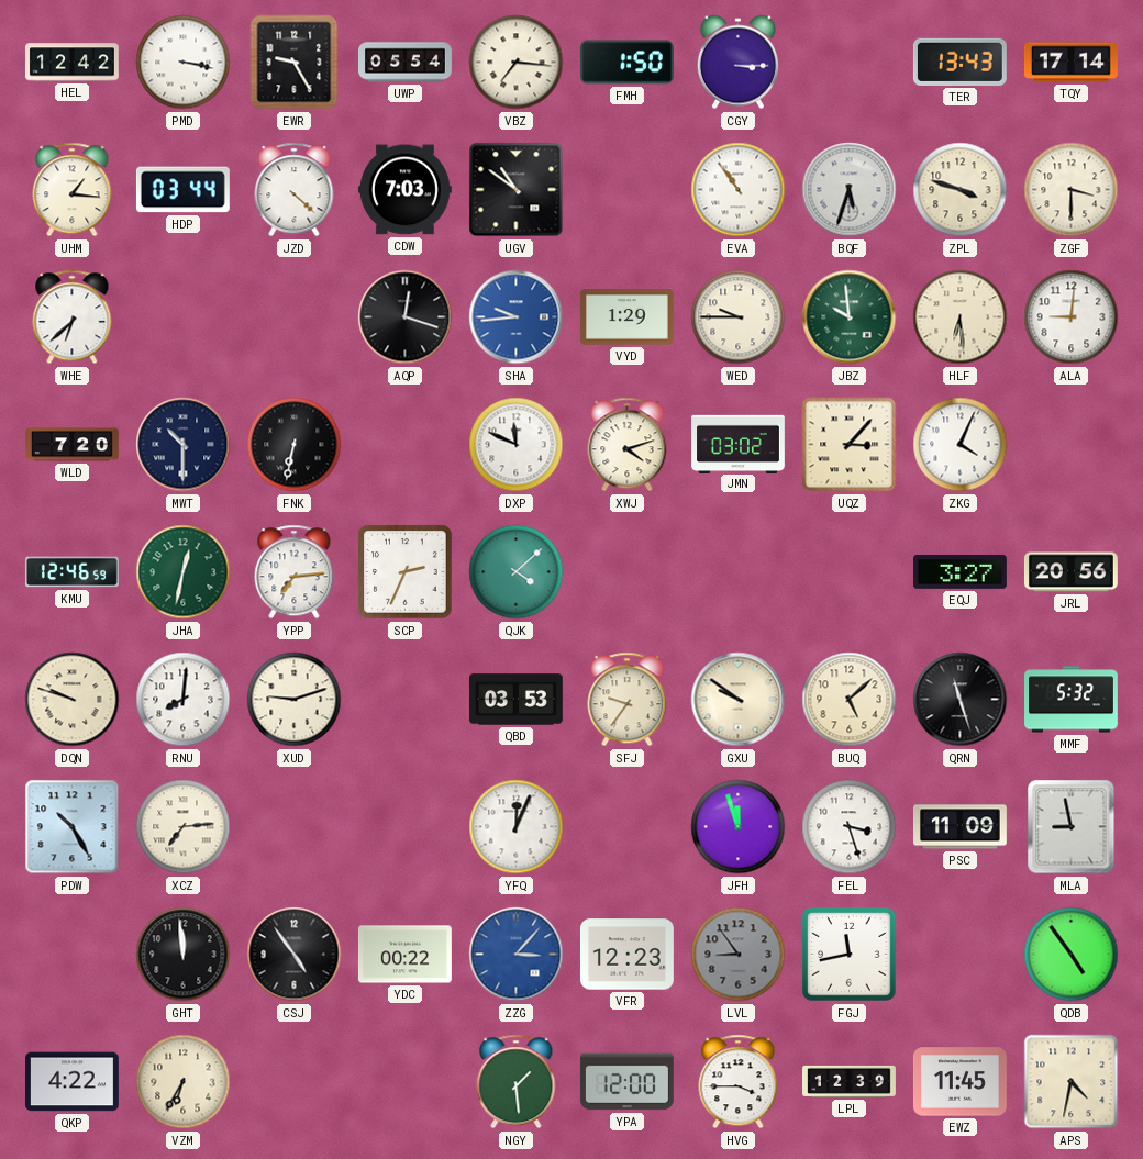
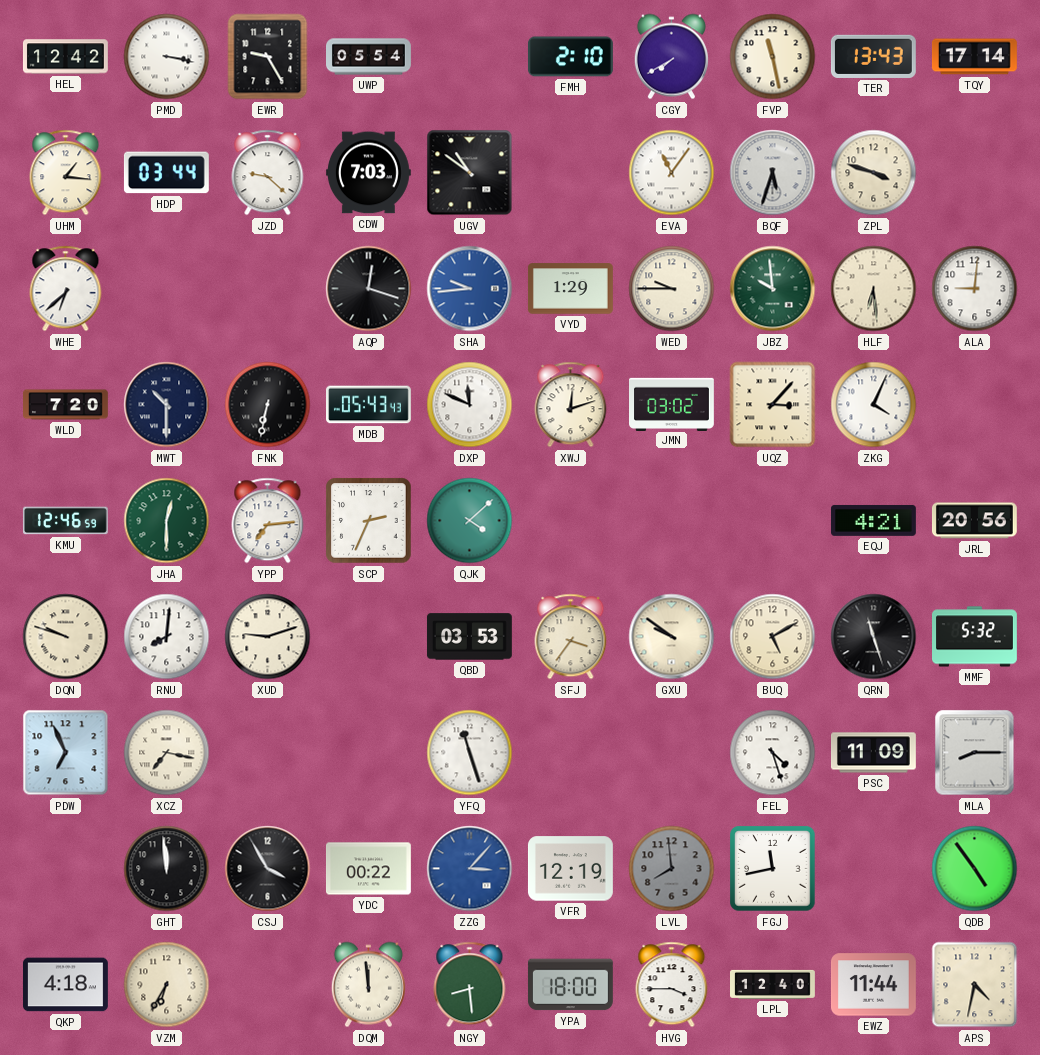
VBZ: 7:16 -> none
FMH: 1:50 -> 2:10
CGY: 3:15 -> 7:40
FVP: none -> 11:28
JZD: 4:22 -> 9:22
EVA: 10:54 -> 11:06
ZGF: 3:30 -> none
MDB: none -> 05:43
XWJ: 4:12 -> 12:12
JHA: 12:32 -> 12:30
EQJ: 3:27 -> 4:21
SFJ: 9:36 -> 3:36
BUQ: 5:08 -> 5:10
PDW: 10:25 -> 6:56
XCZ: 7:14 -> 7:17
YFQ: 12:04 -> 11:27
JFH: 11:57 -> none
FEL: 3:27 -> 4:27
MLA: 8:58 -> 8:15
CSJ: 4:54 -> 3:55
VFR: 12:23 -> 12:19
LVL: 8:54 -> 7:59
QKP: 4:22 -> 4:18
DQM: none -> 11:59
NGY: 1:29 -> 8:29
YPA: 12:00 -> 18:00
LPL: 12:39 -> 12:40
EWZ: 11:45 -> 11:44
